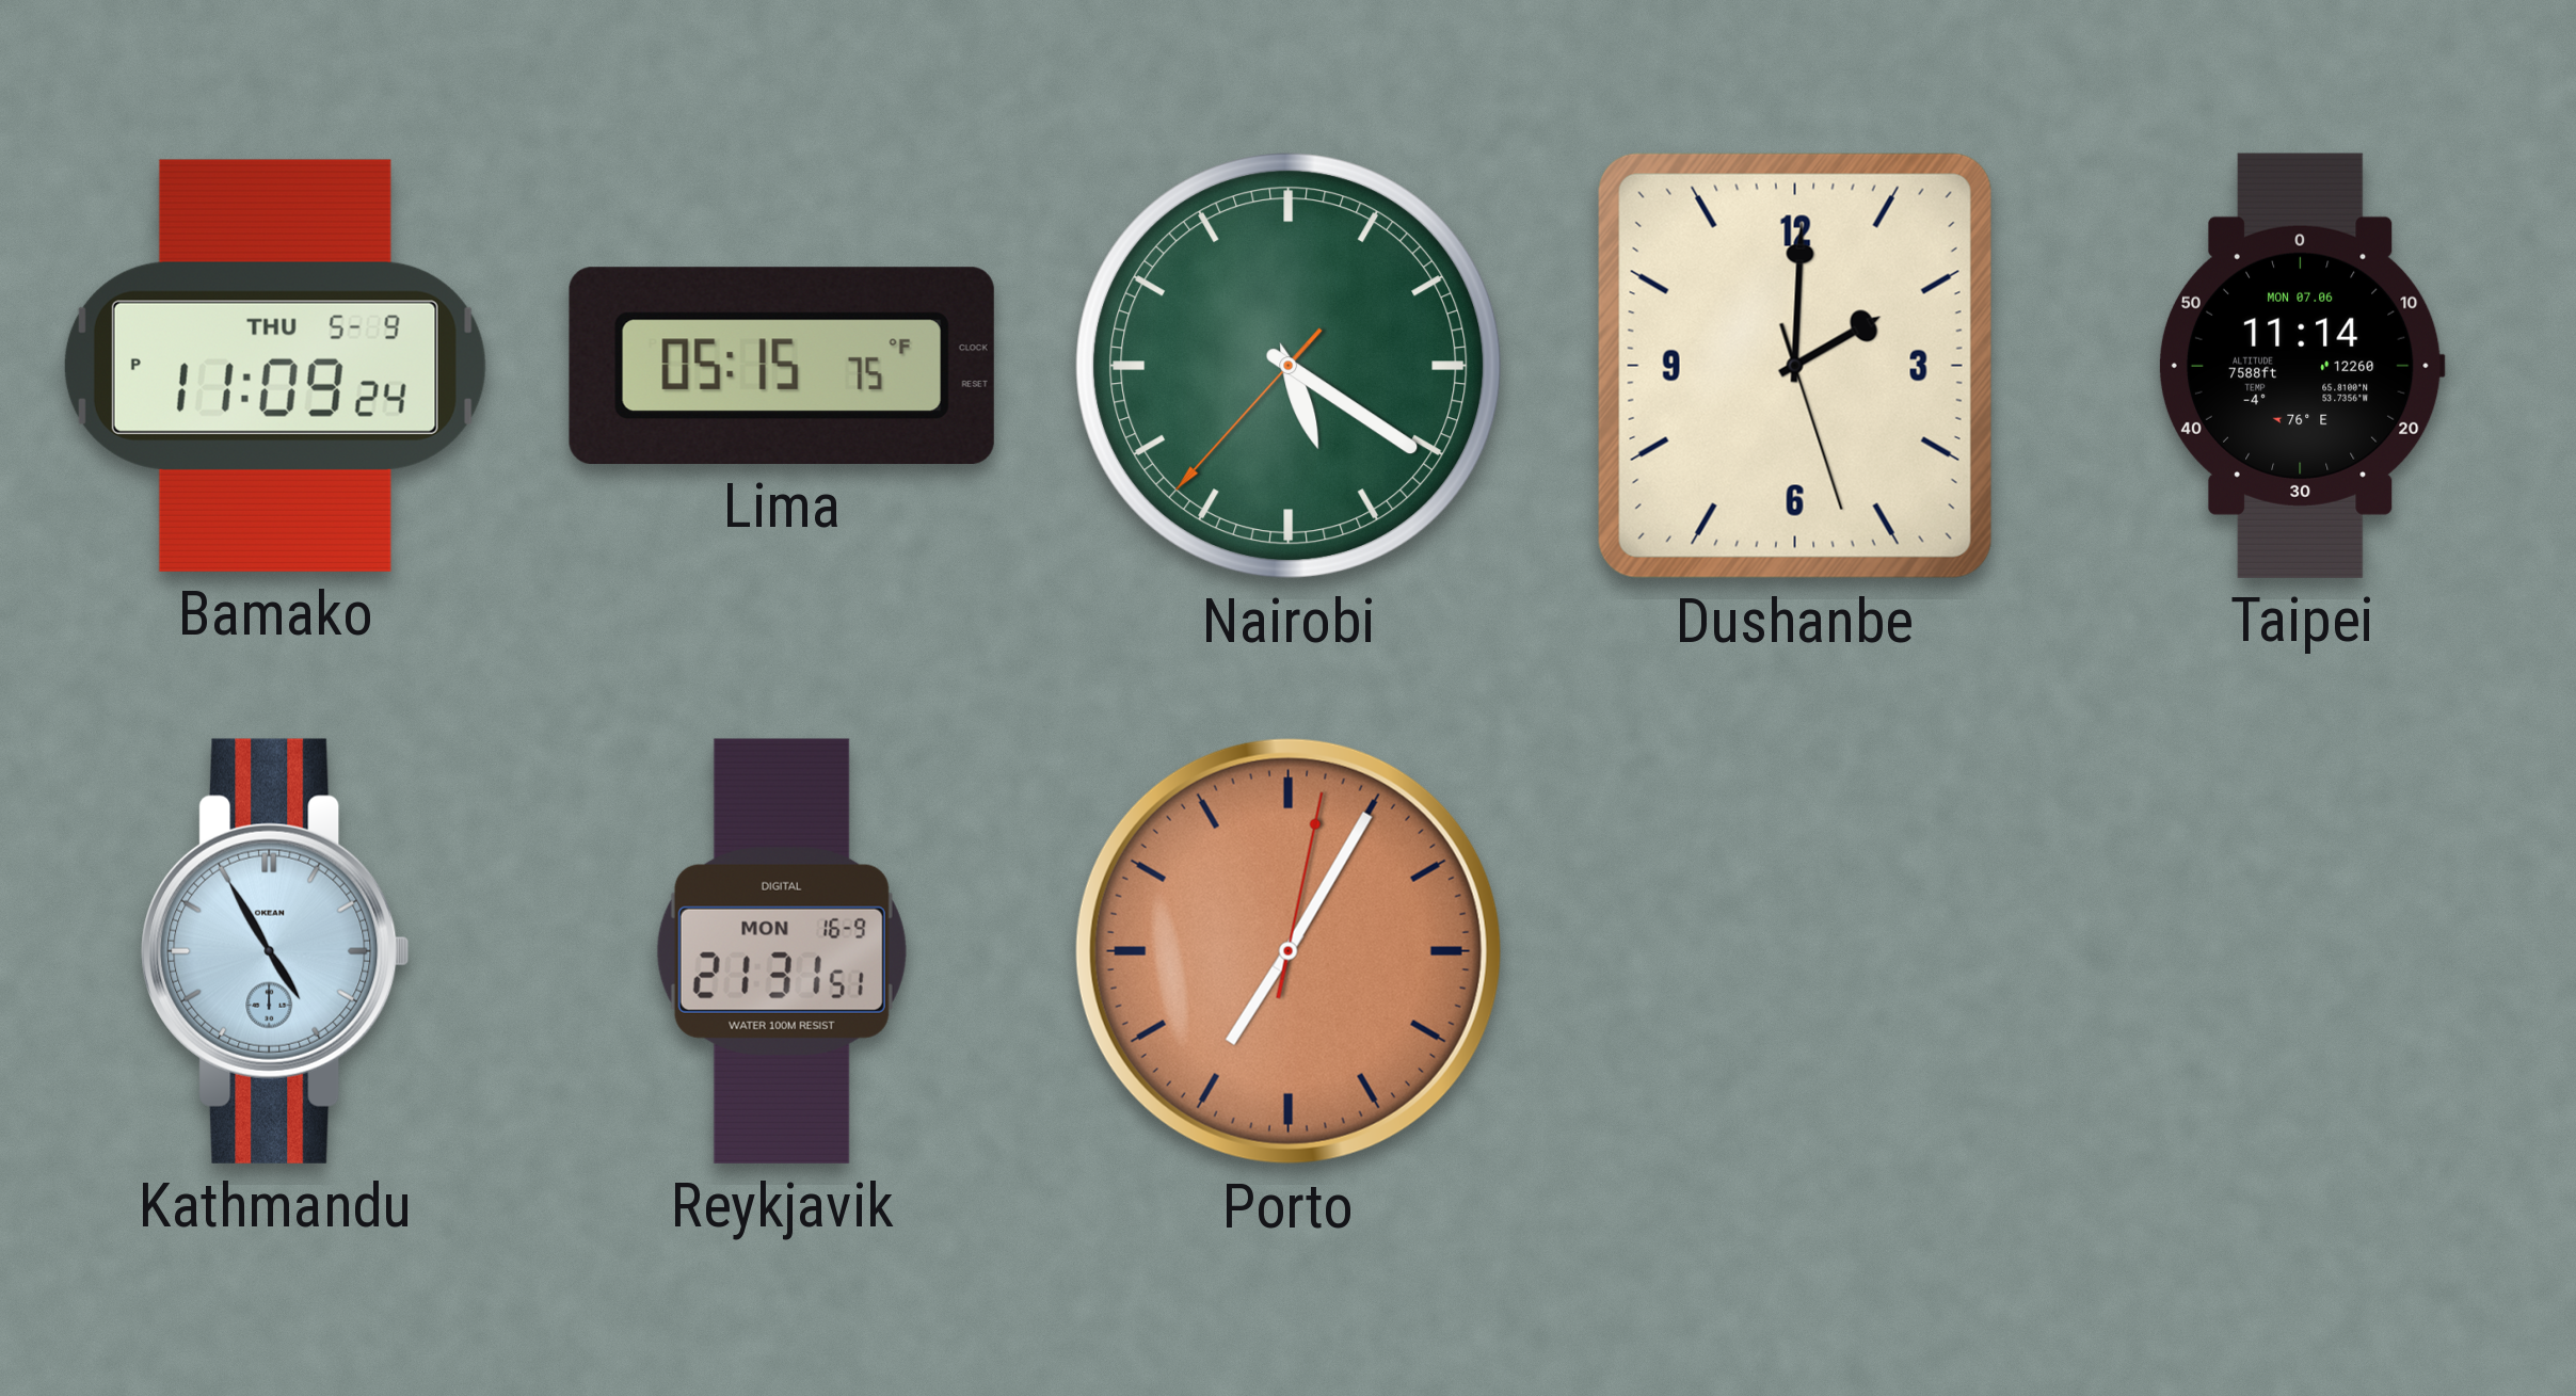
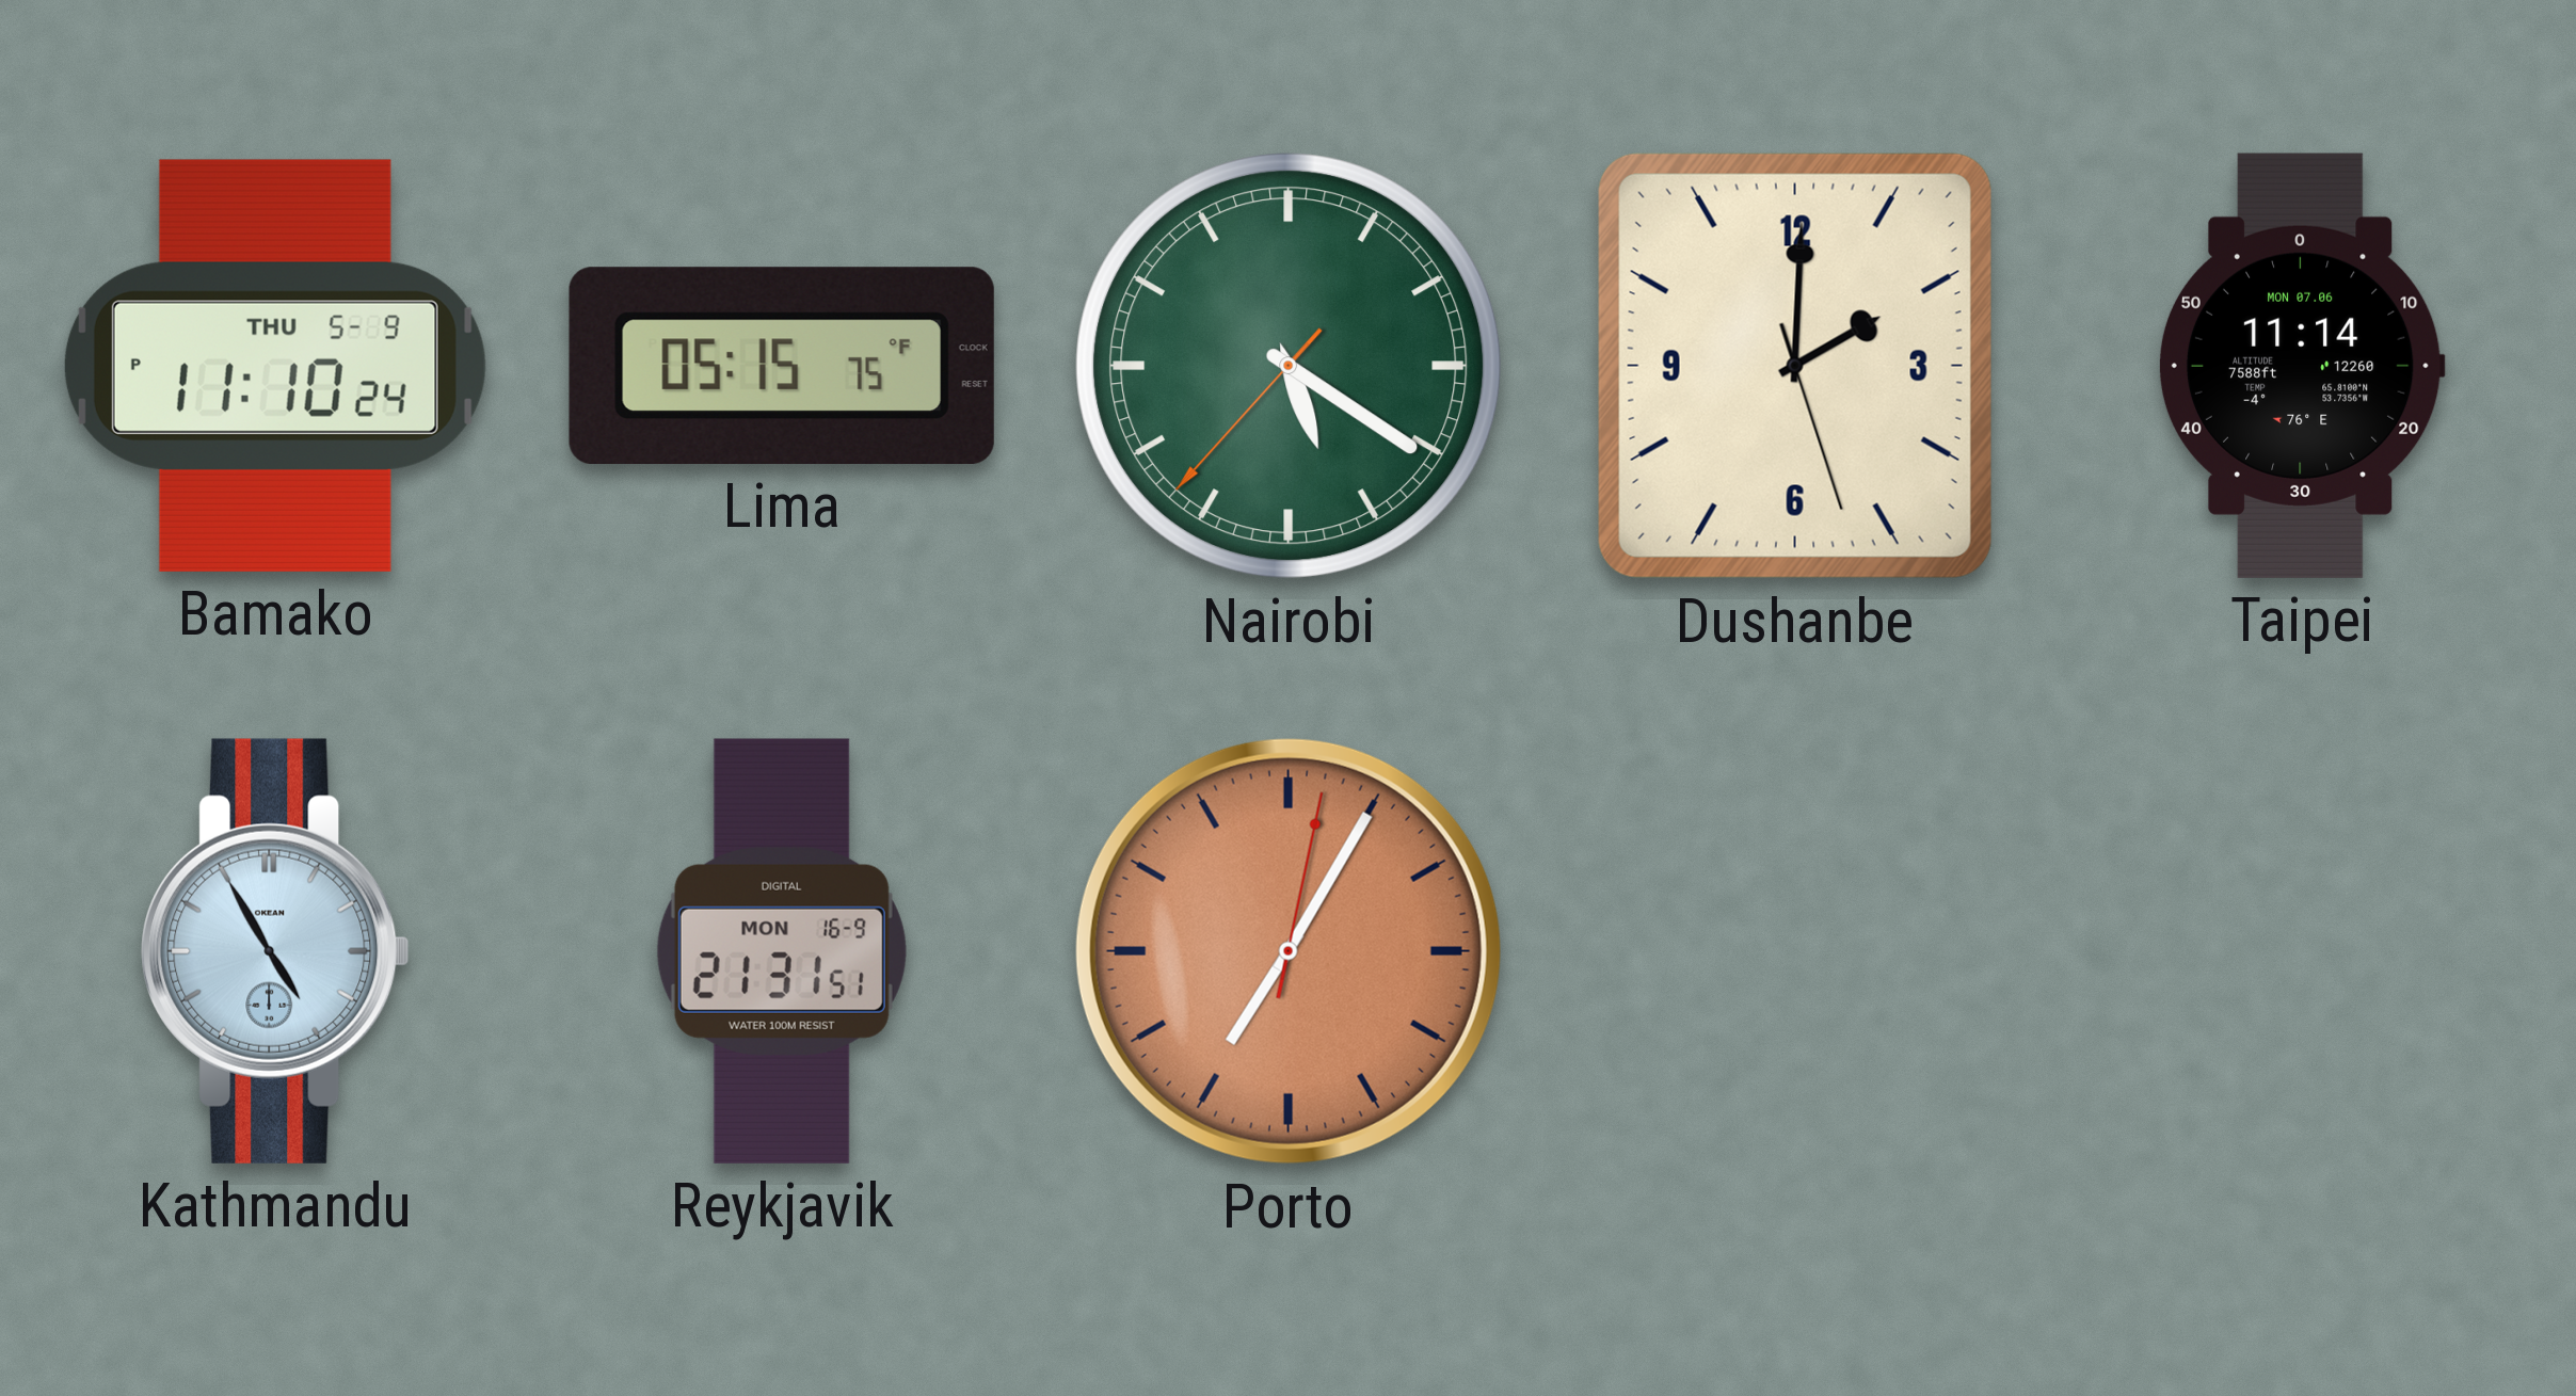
Bamako: 11:09 -> 11:10
